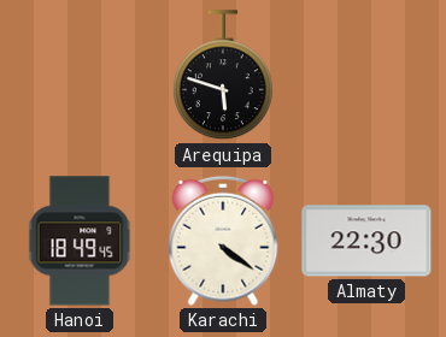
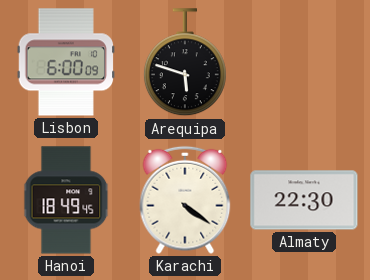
Lisbon: none -> 6:00
